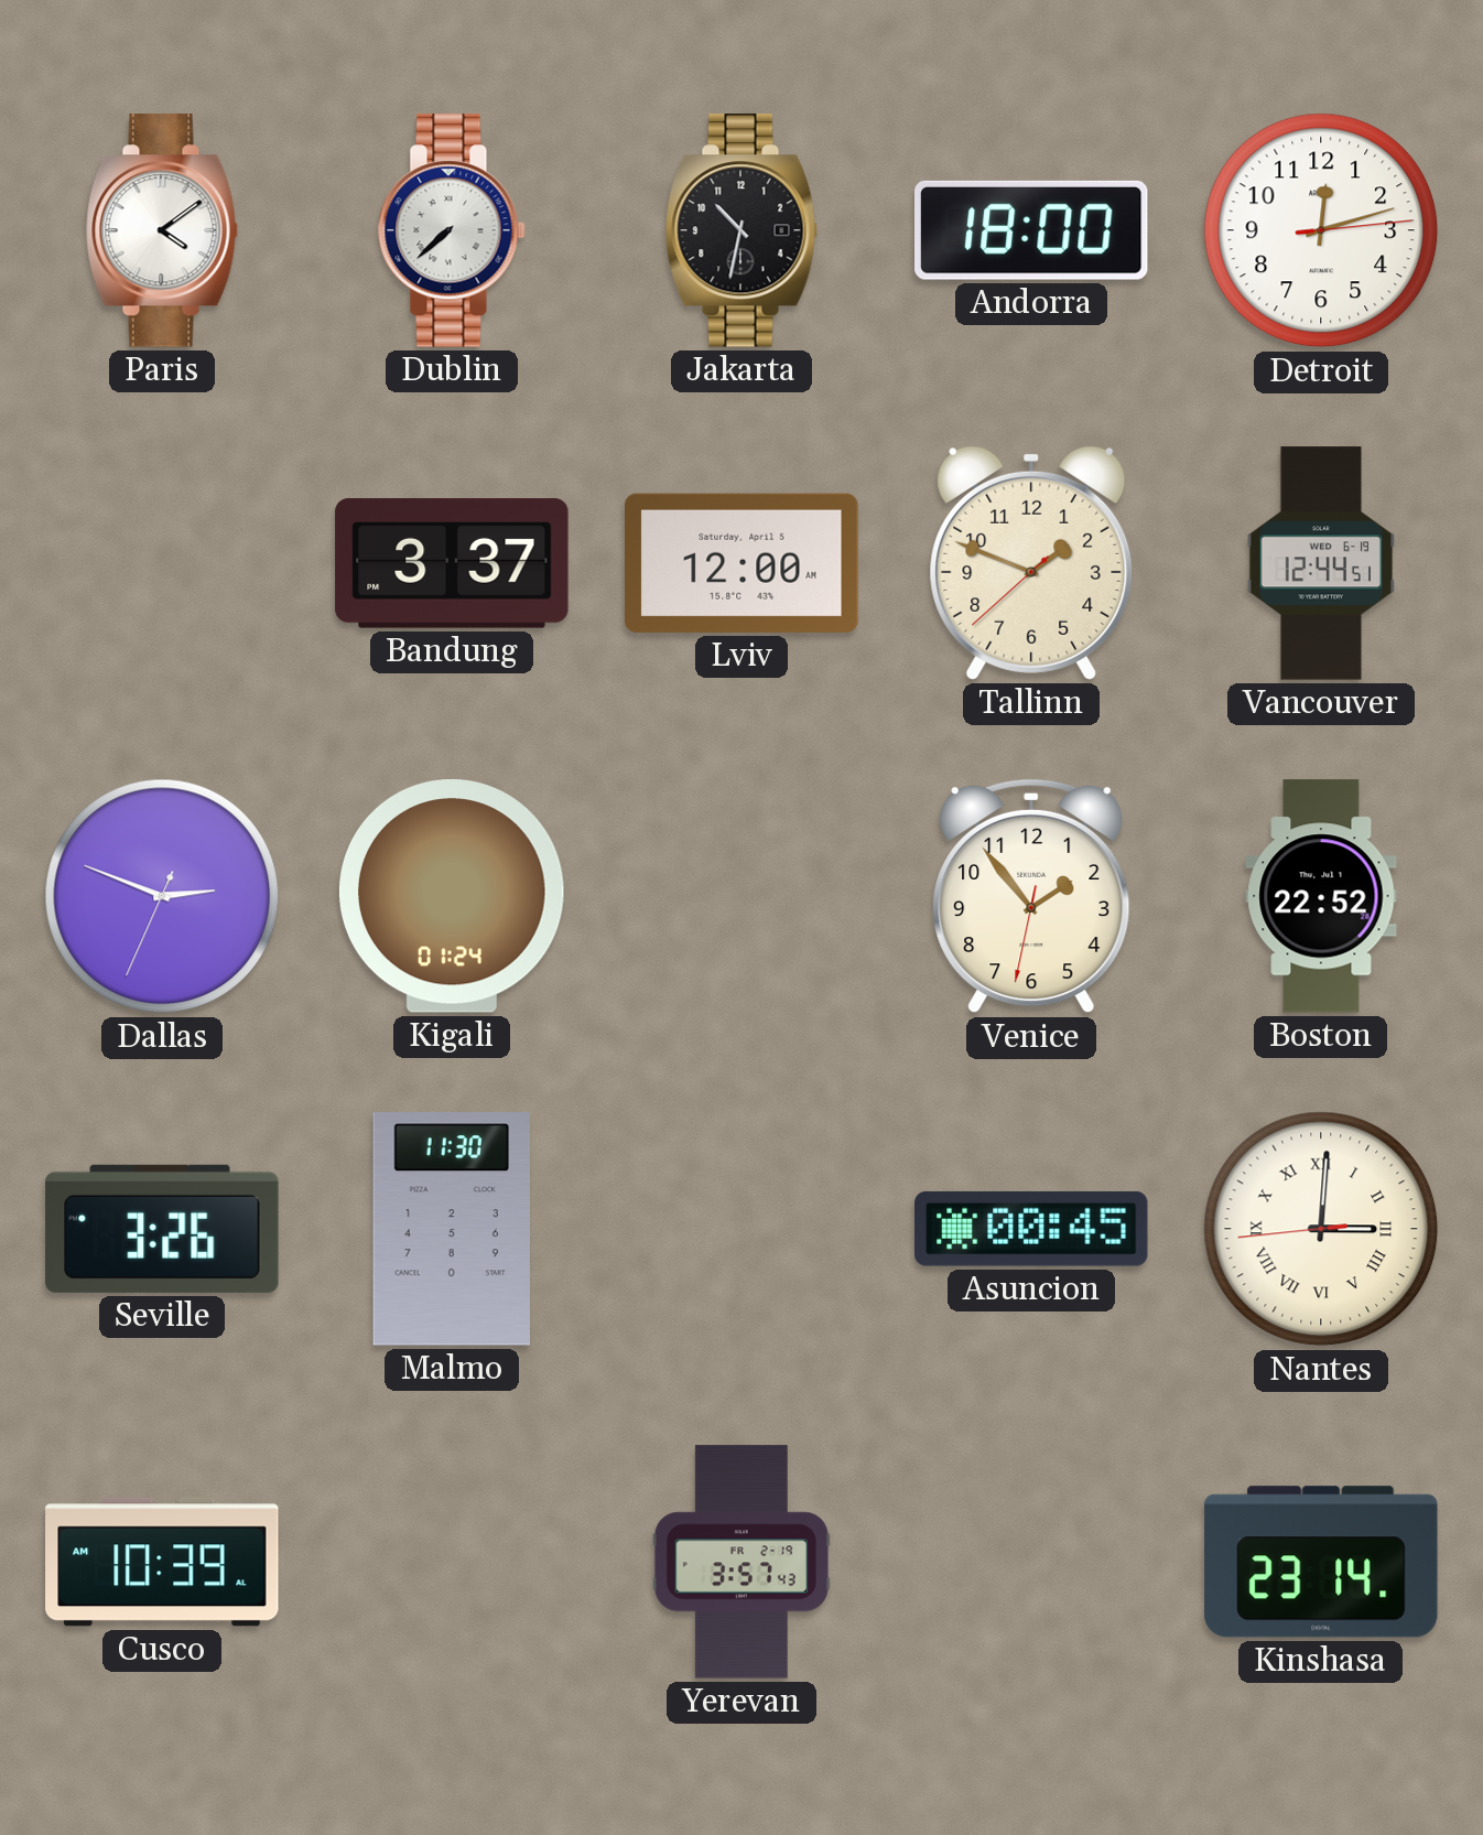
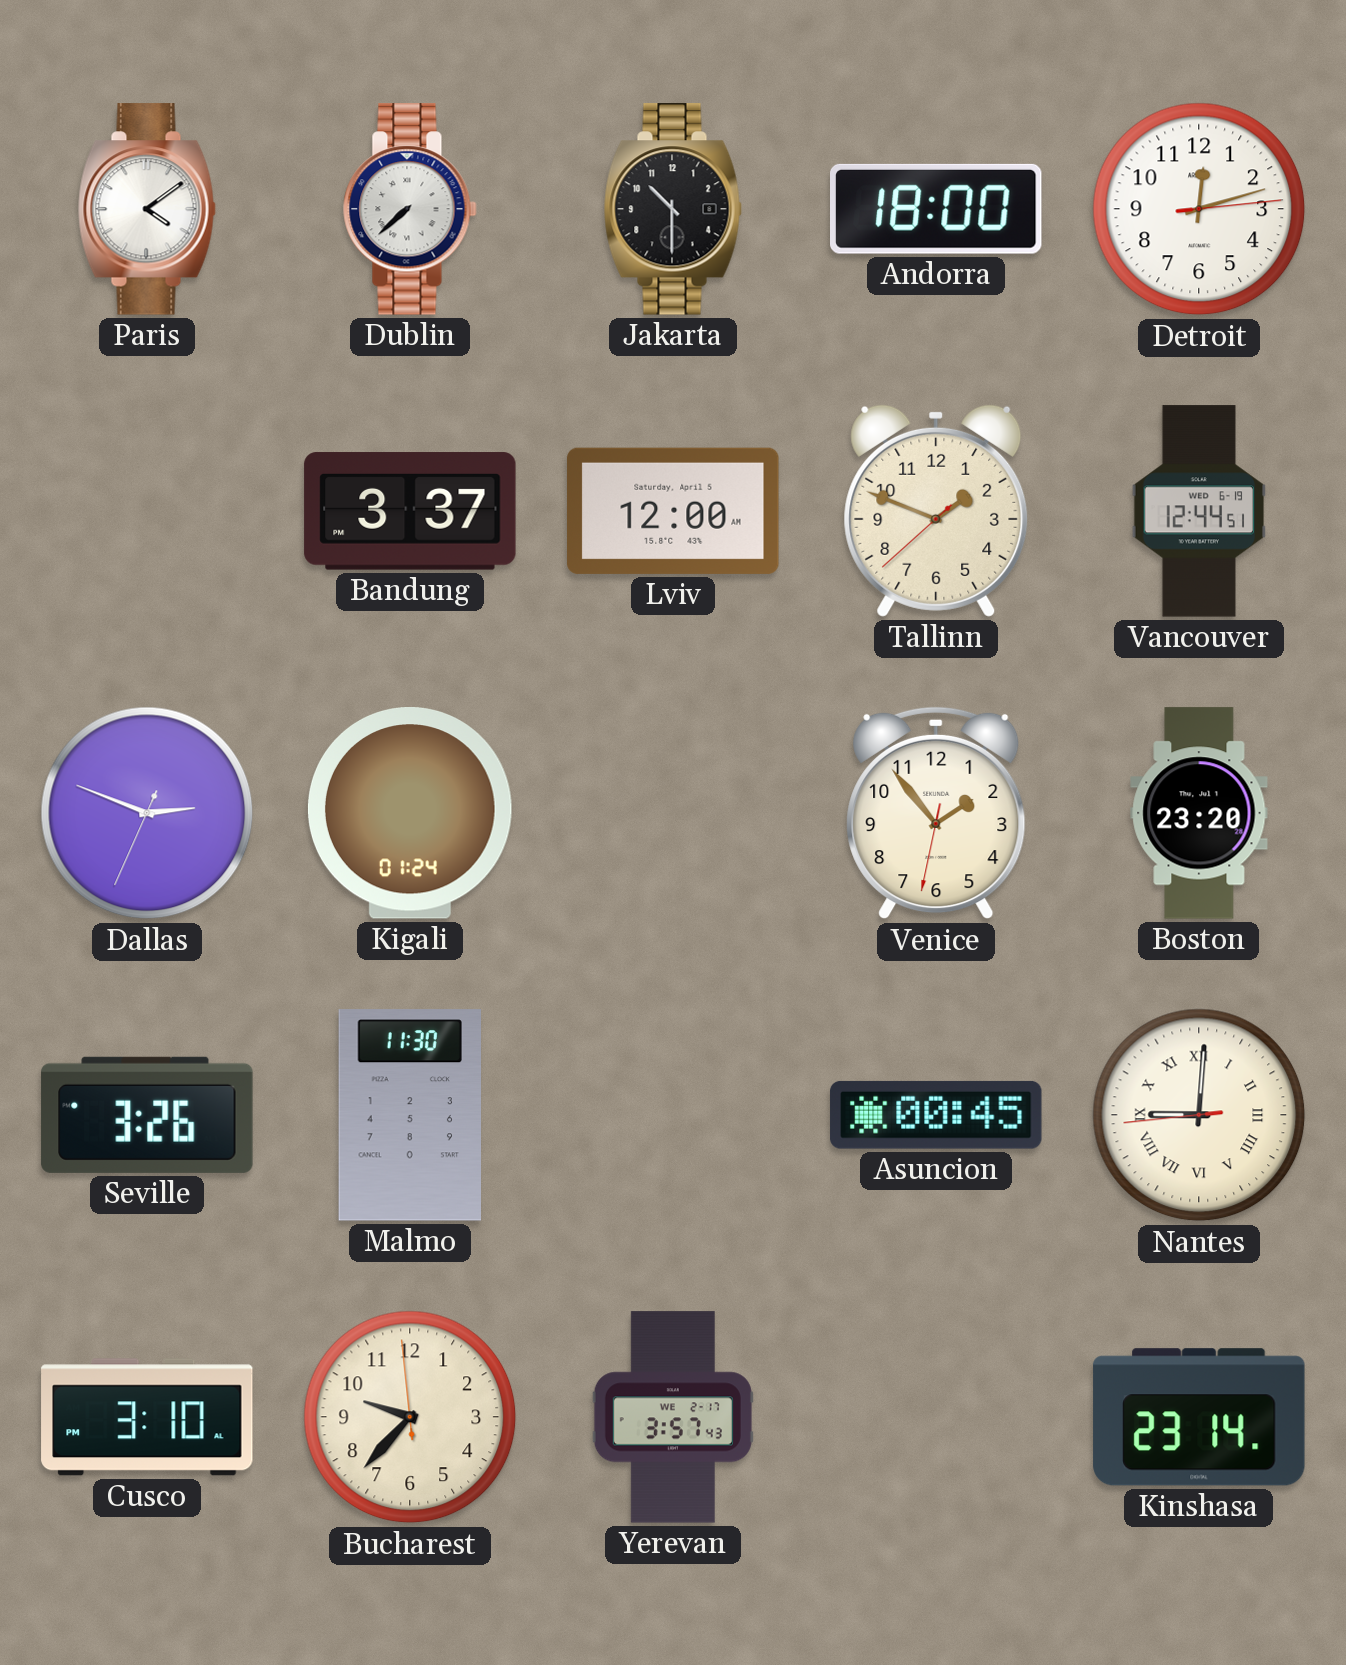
Jakarta: 10:32 -> 10:30
Boston: 22:52 -> 23:20
Nantes: 3:00 -> 9:00
Cusco: 10:39 -> 3:10
Bucharest: none -> 9:36
Yerevan date: FR 2-19 -> WE 2-17
